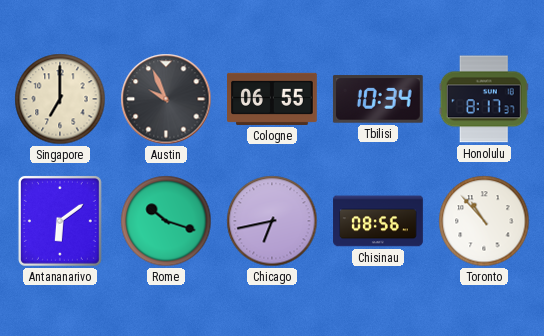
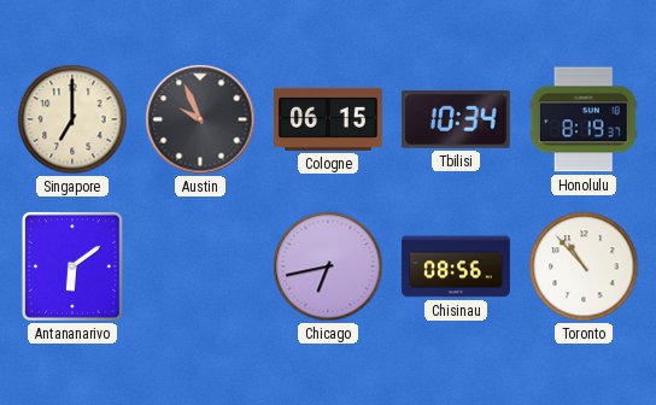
Cologne: 06:55 -> 06:15
Honolulu: 8:17 -> 8:19
Rome: 10:18 -> none
